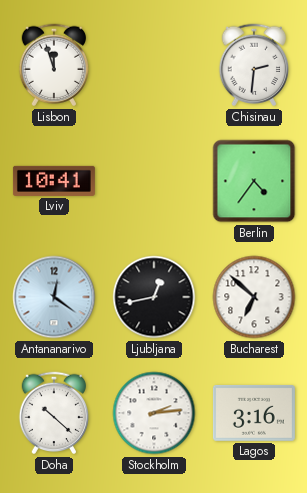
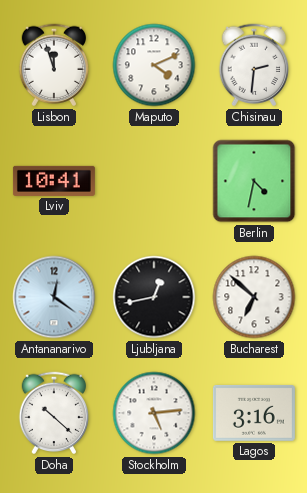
Maputo: none -> 4:11
Berlin: 4:36 -> 4:32
Stockholm: 2:14 -> 5:14
